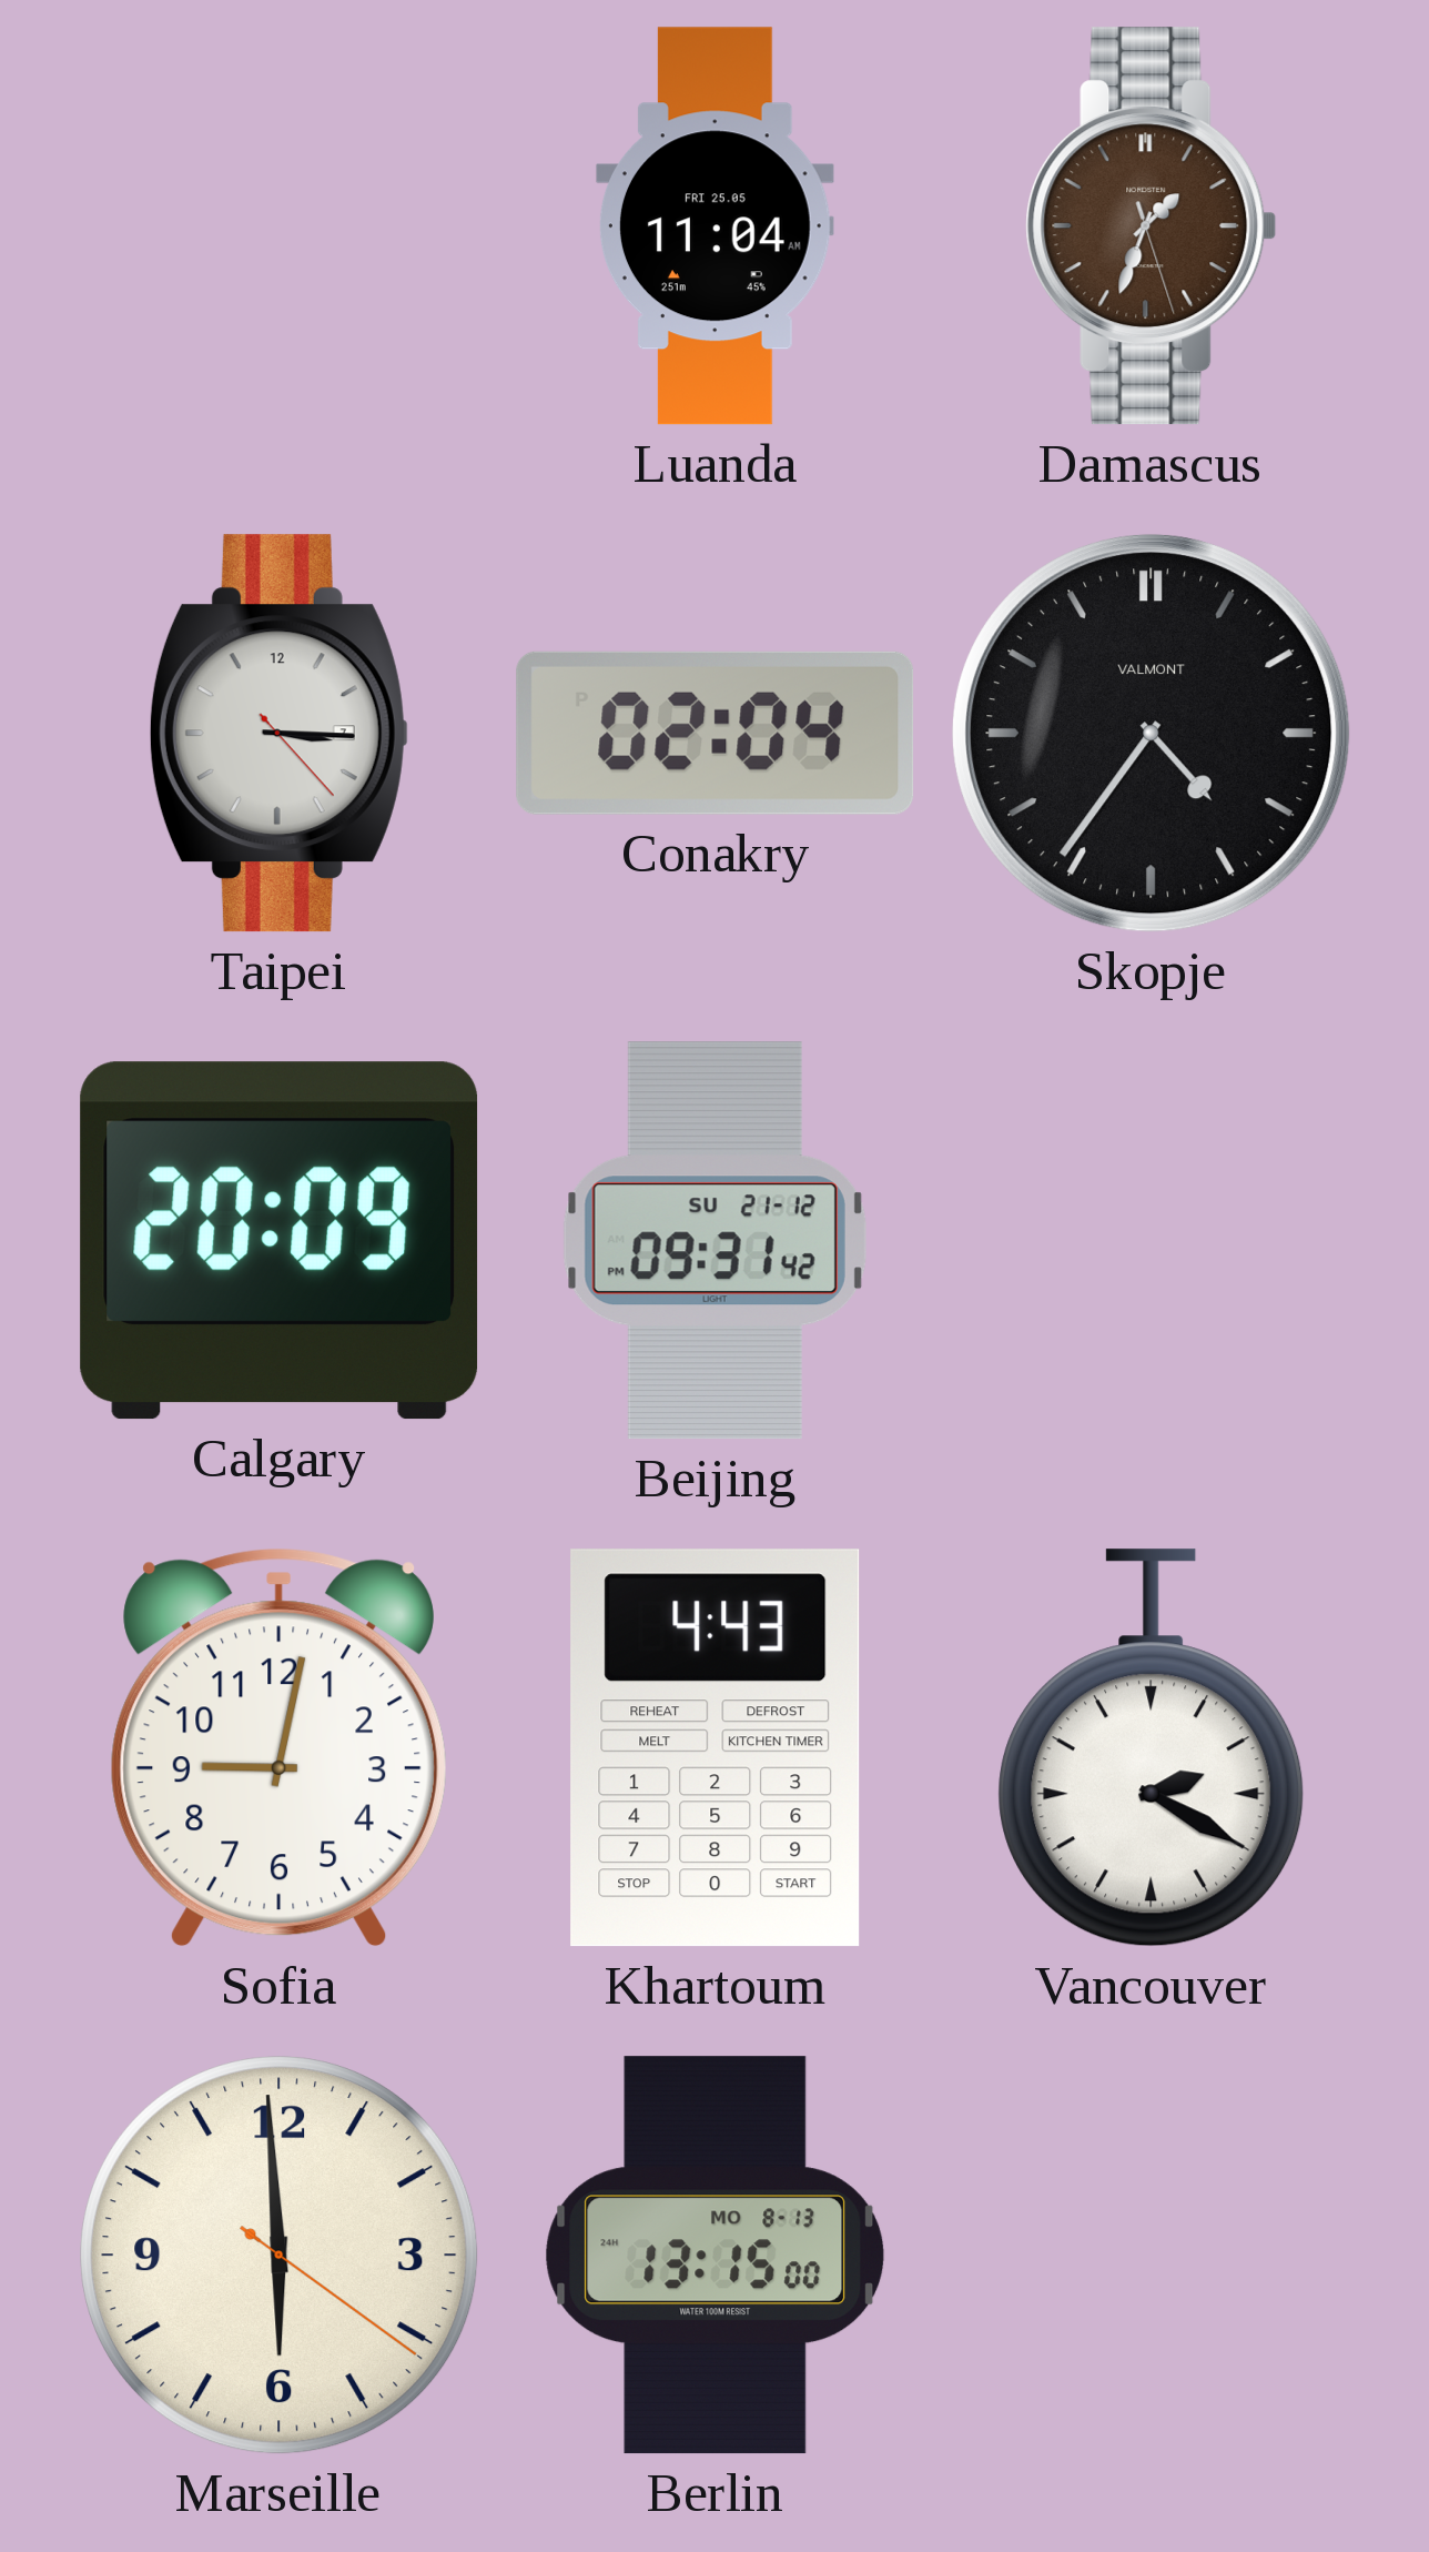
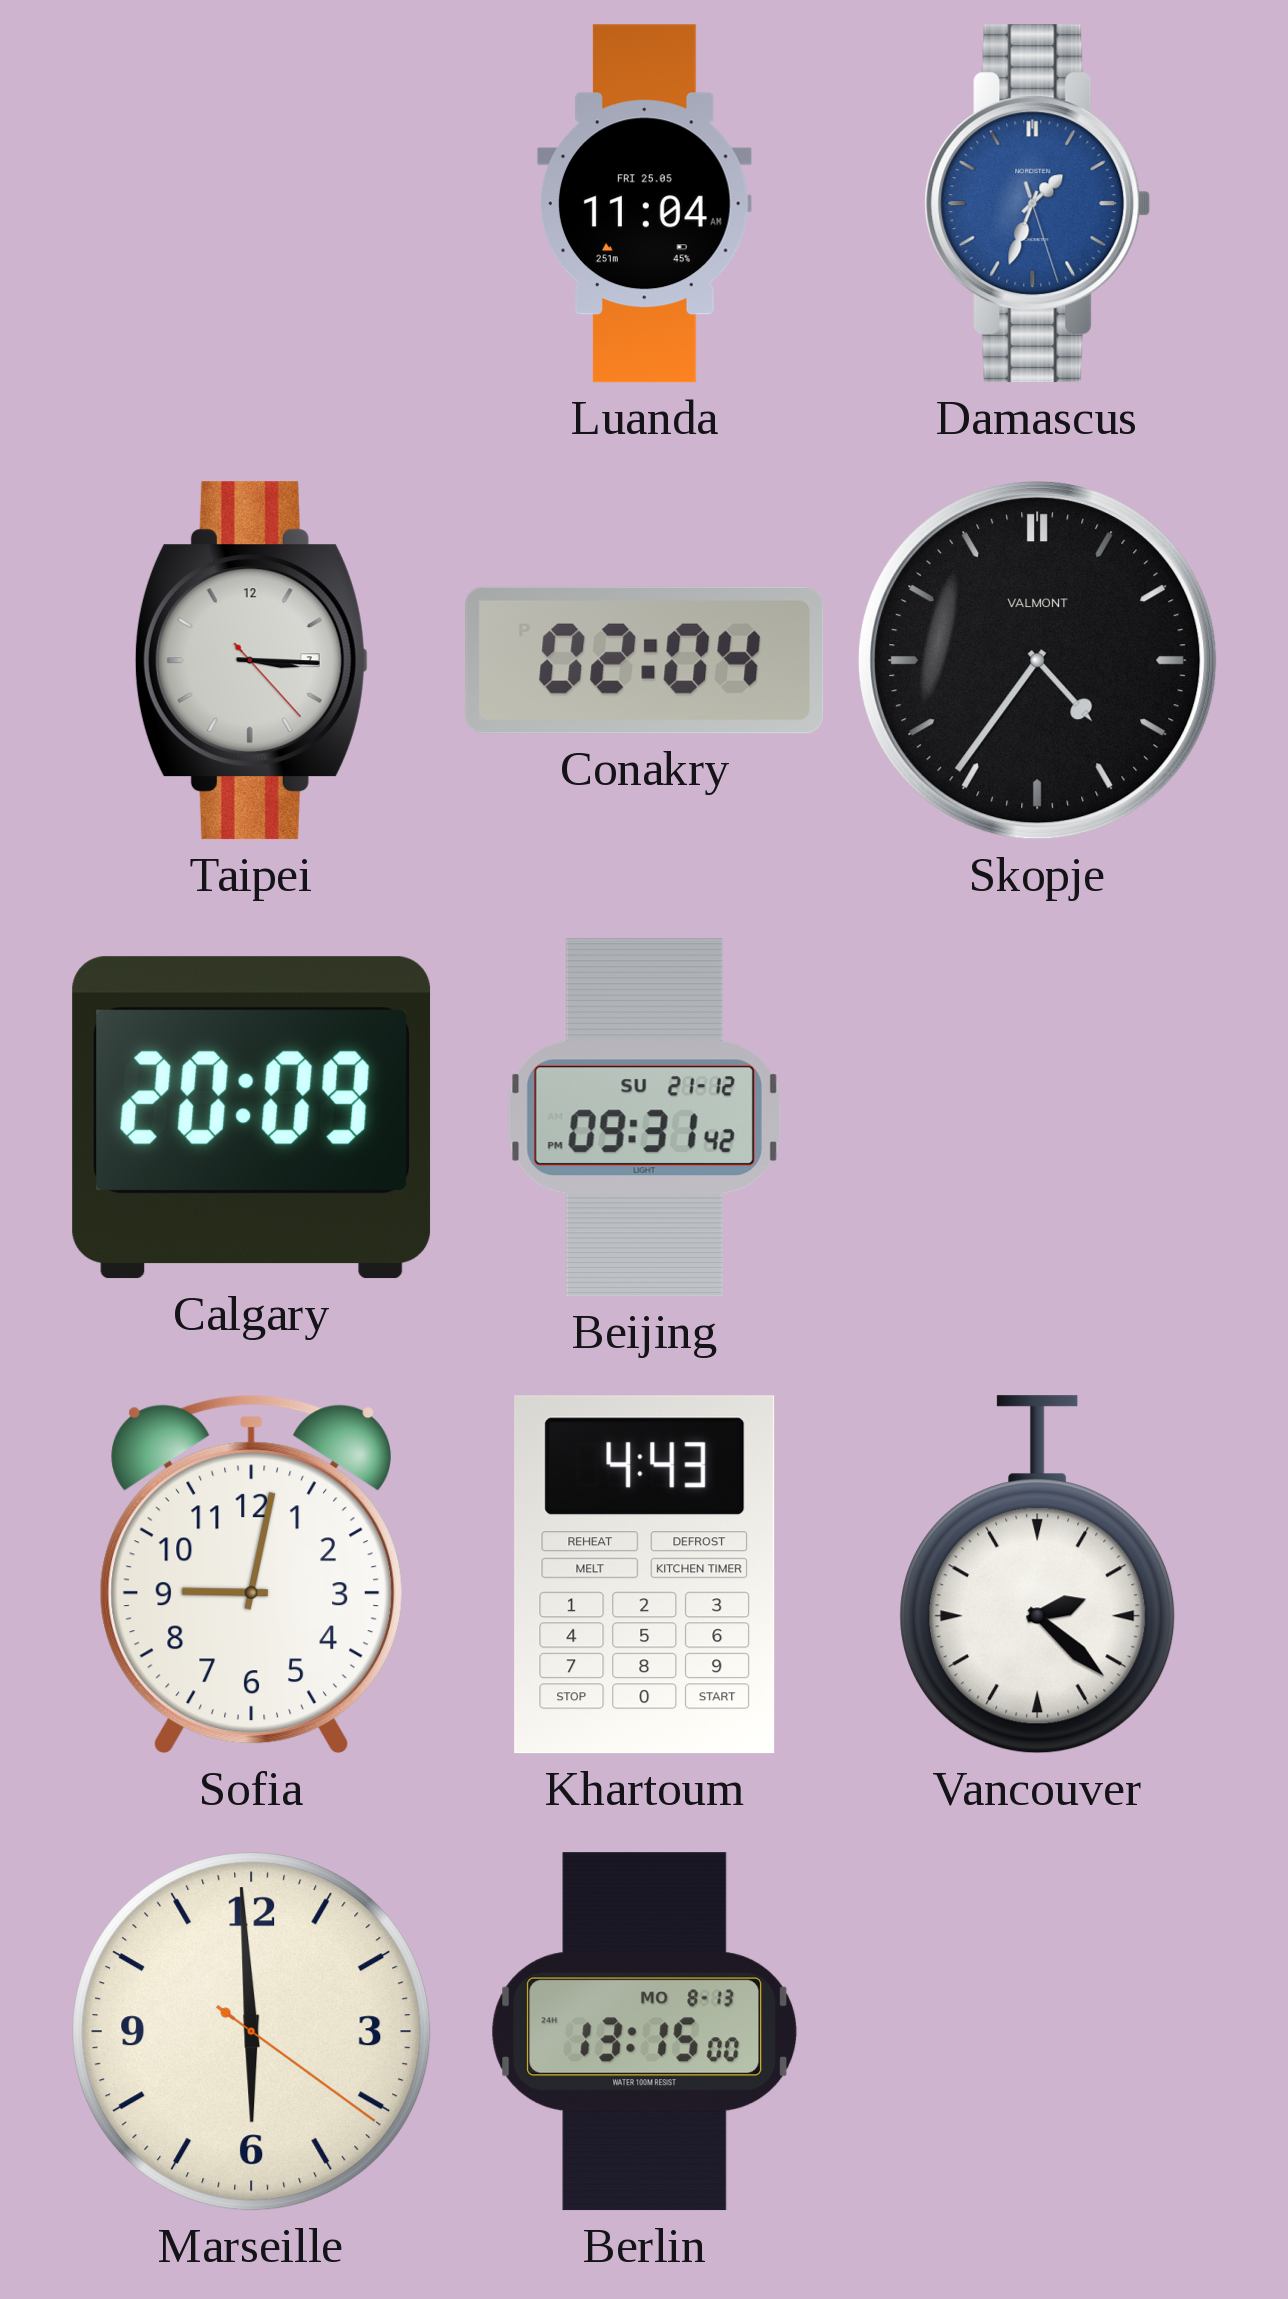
Damascus dial: brown -> blue
Vancouver: 2:20 -> 2:22
